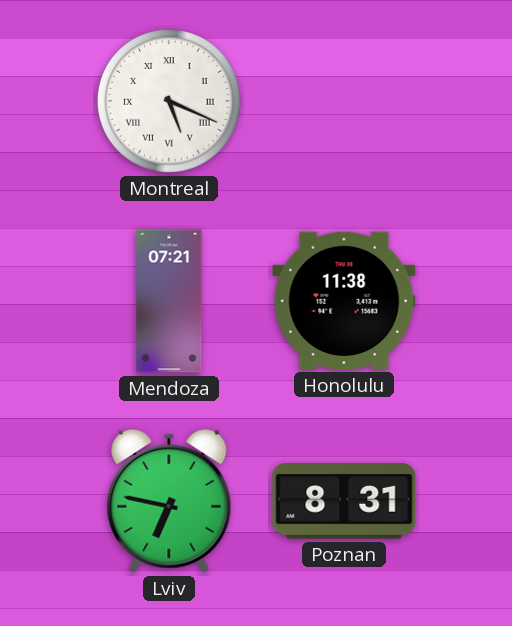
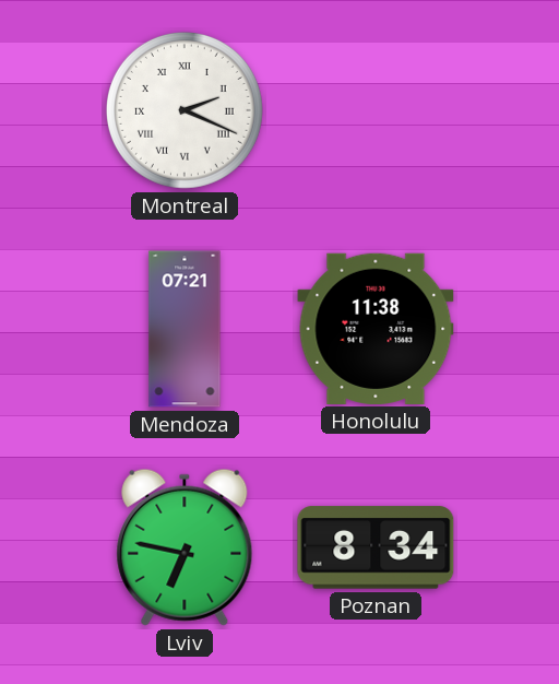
Montreal: 5:19 -> 2:19
Poznan: 8:31 -> 8:34
